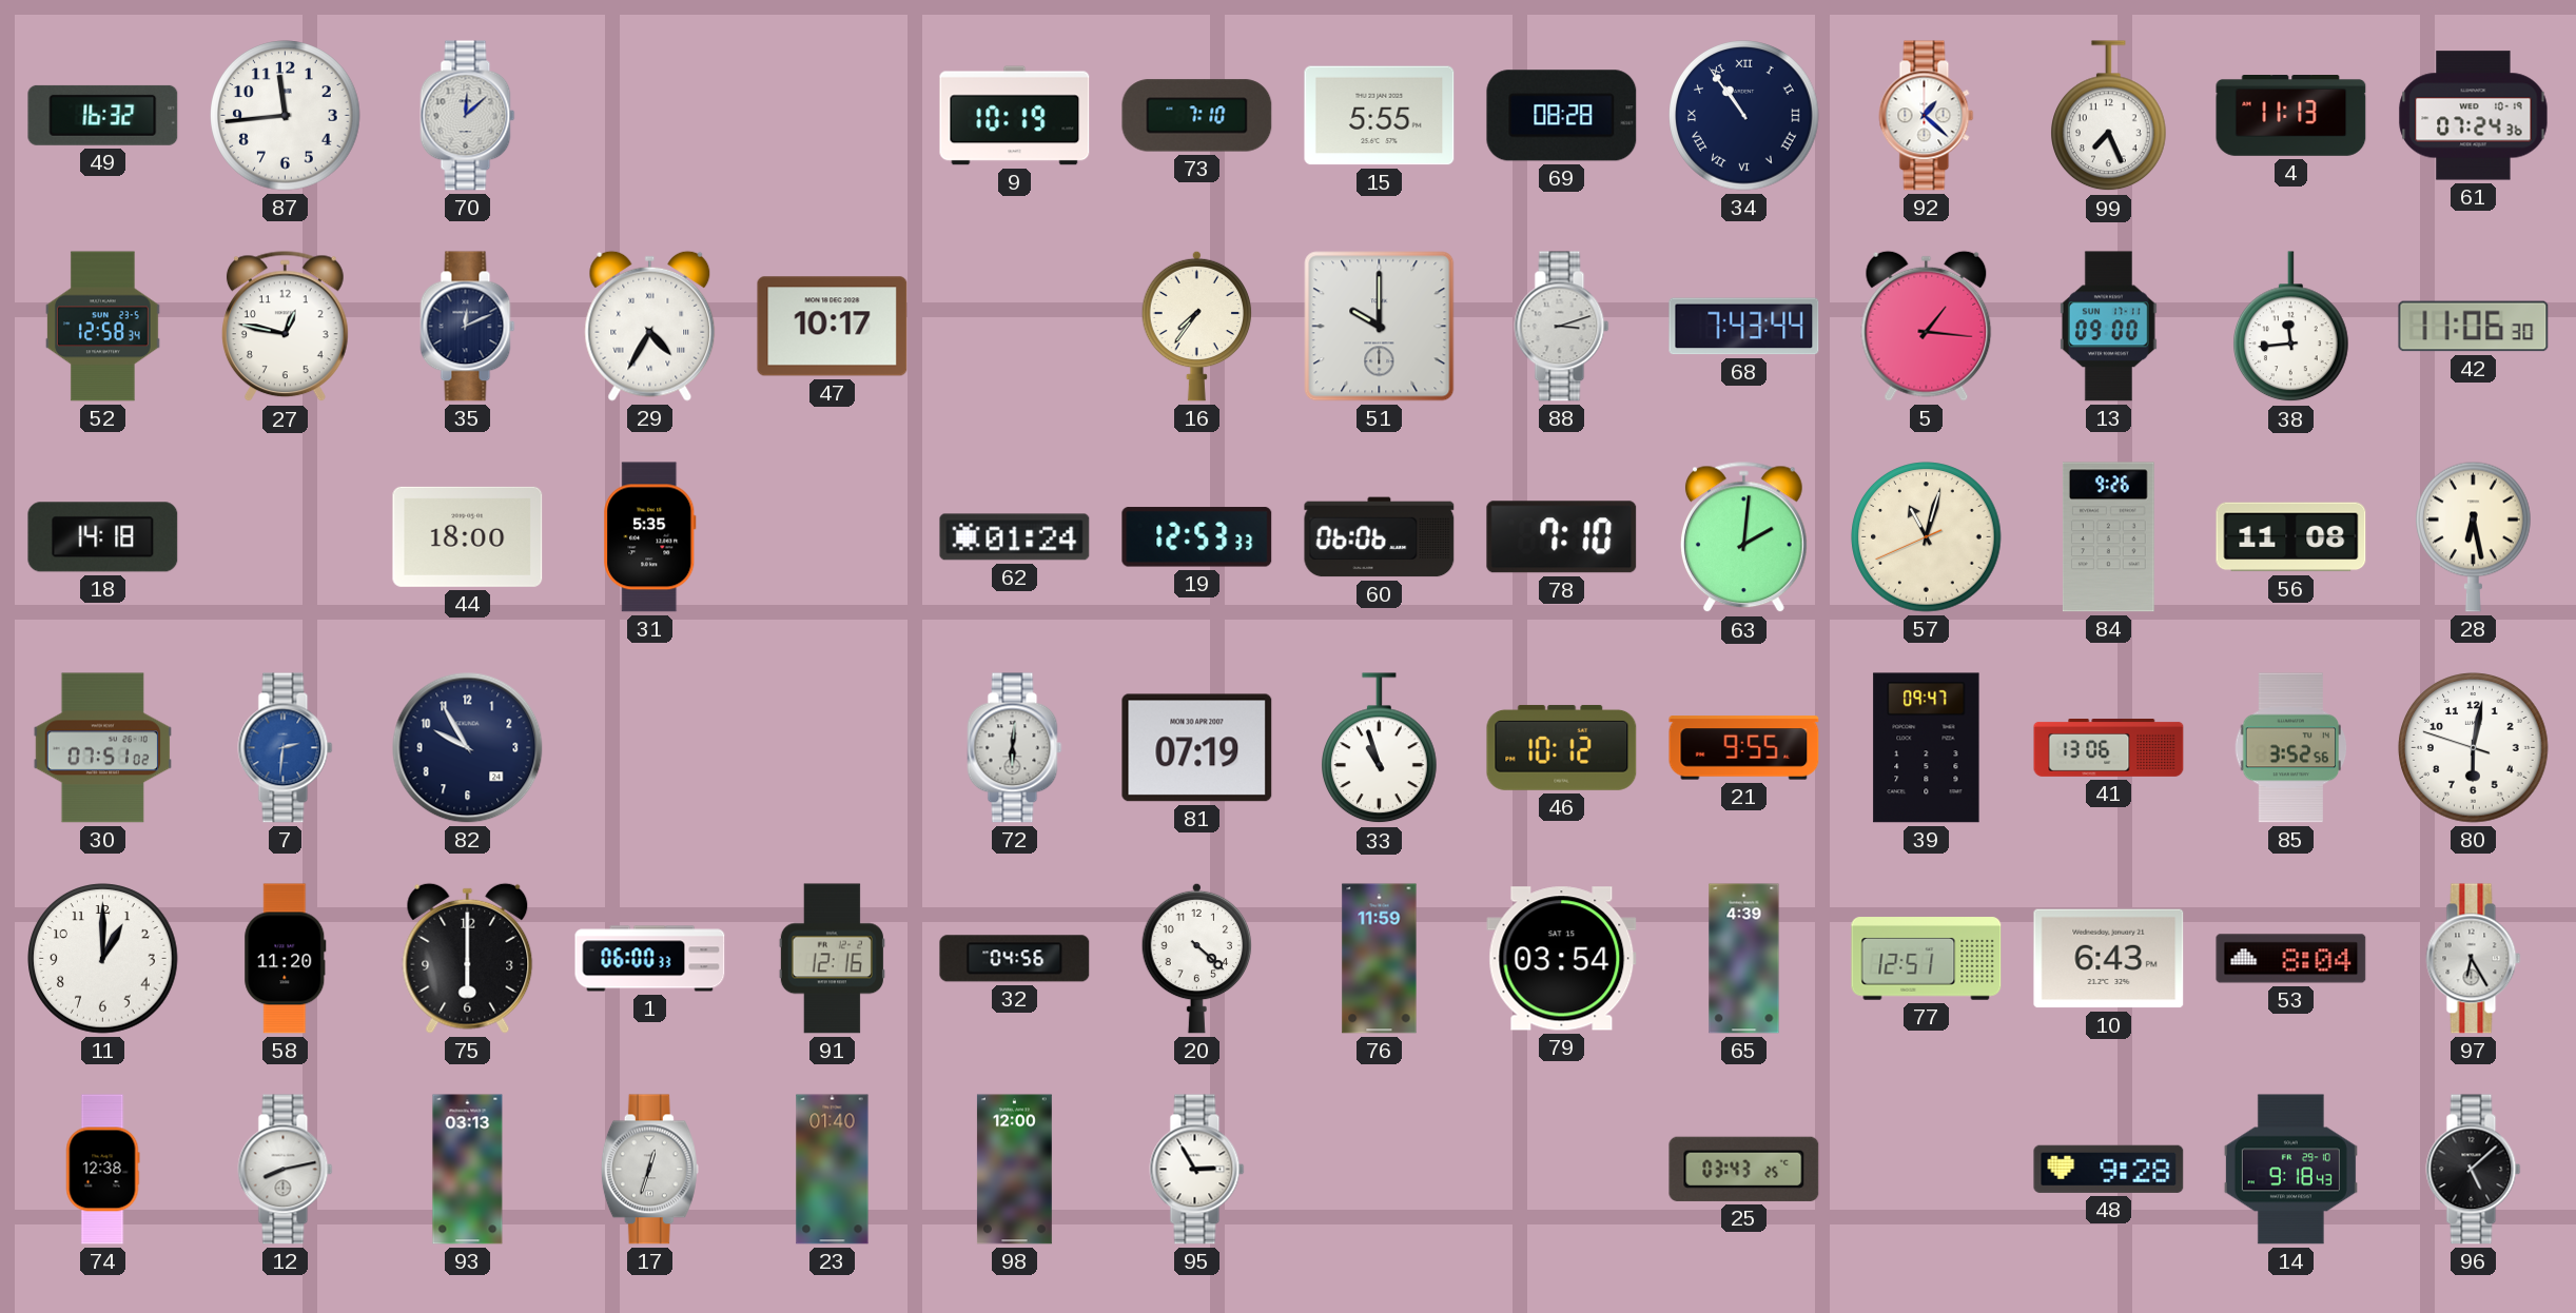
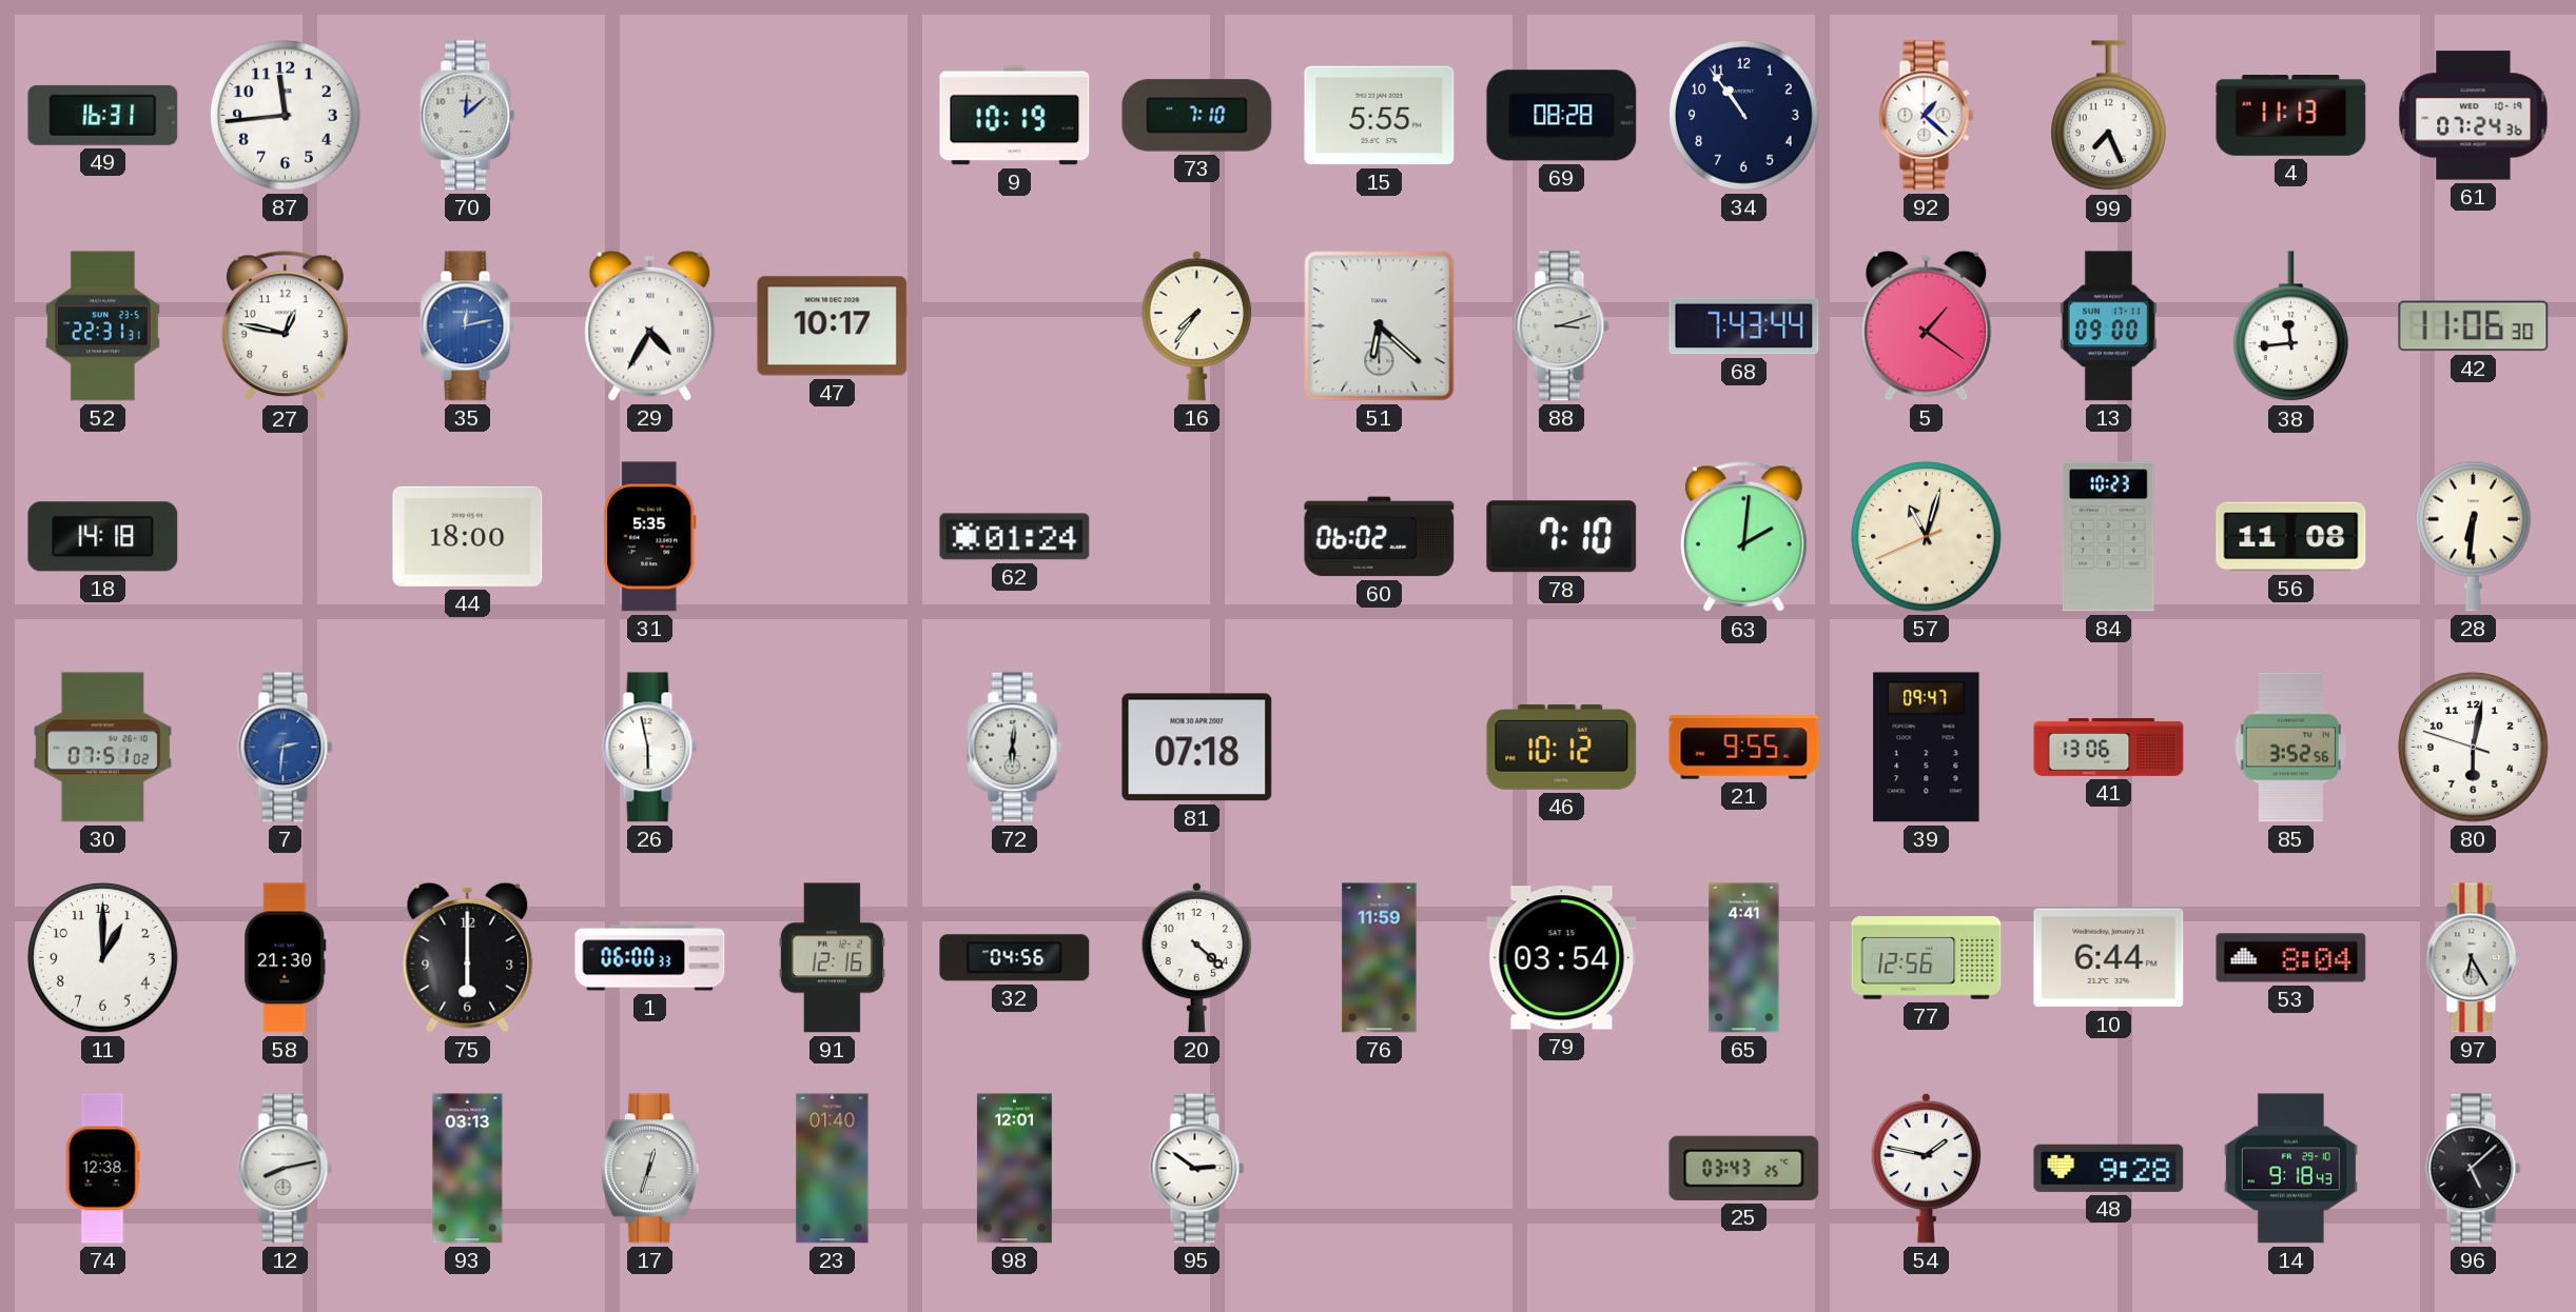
49: 16:32 -> 16:31
34 numerals: Roman -> Arabic
52: 12:58 -> 22:31
35: 12:11 -> 12:13
35 dial: navy -> blue
51: 10:00 -> 6:22
5: 1:16 -> 1:21
19: 12:53 -> none
60: 06:06 -> 06:02
84: 9:26 -> 10:23
28: 6:28 -> 6:31
82: 9:55 -> none
26: none -> 5:58
81: 07:19 -> 07:18
33: 10:57 -> none
58: 11:20 -> 21:30
65: 4:39 -> 4:41
77: 12:51 -> 12:56
10: 6:43 -> 6:44
98: 12:00 -> 12:01
95: 2:55 -> 2:51
54: none -> 1:47
